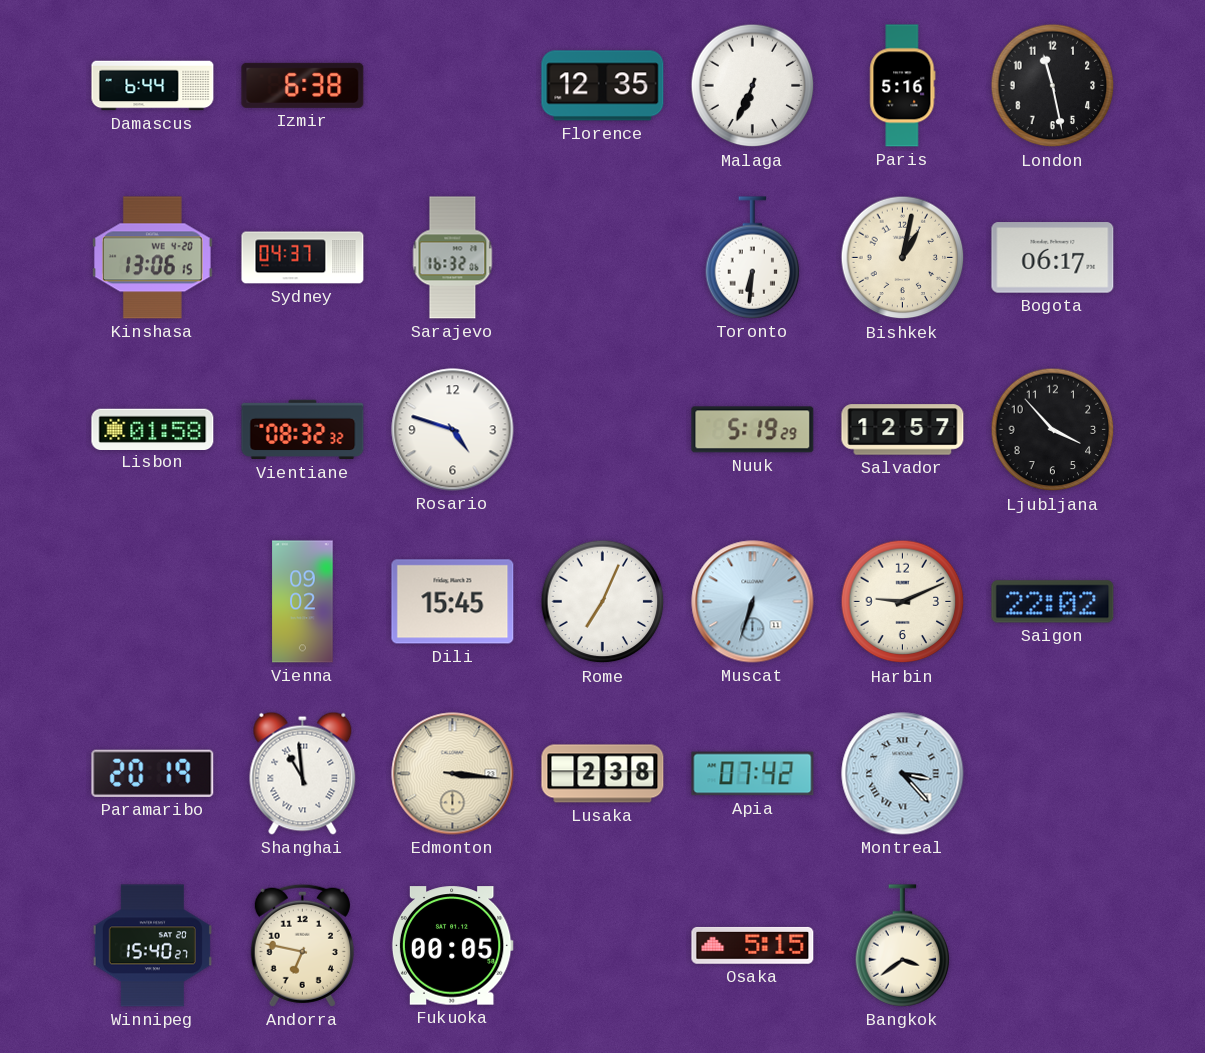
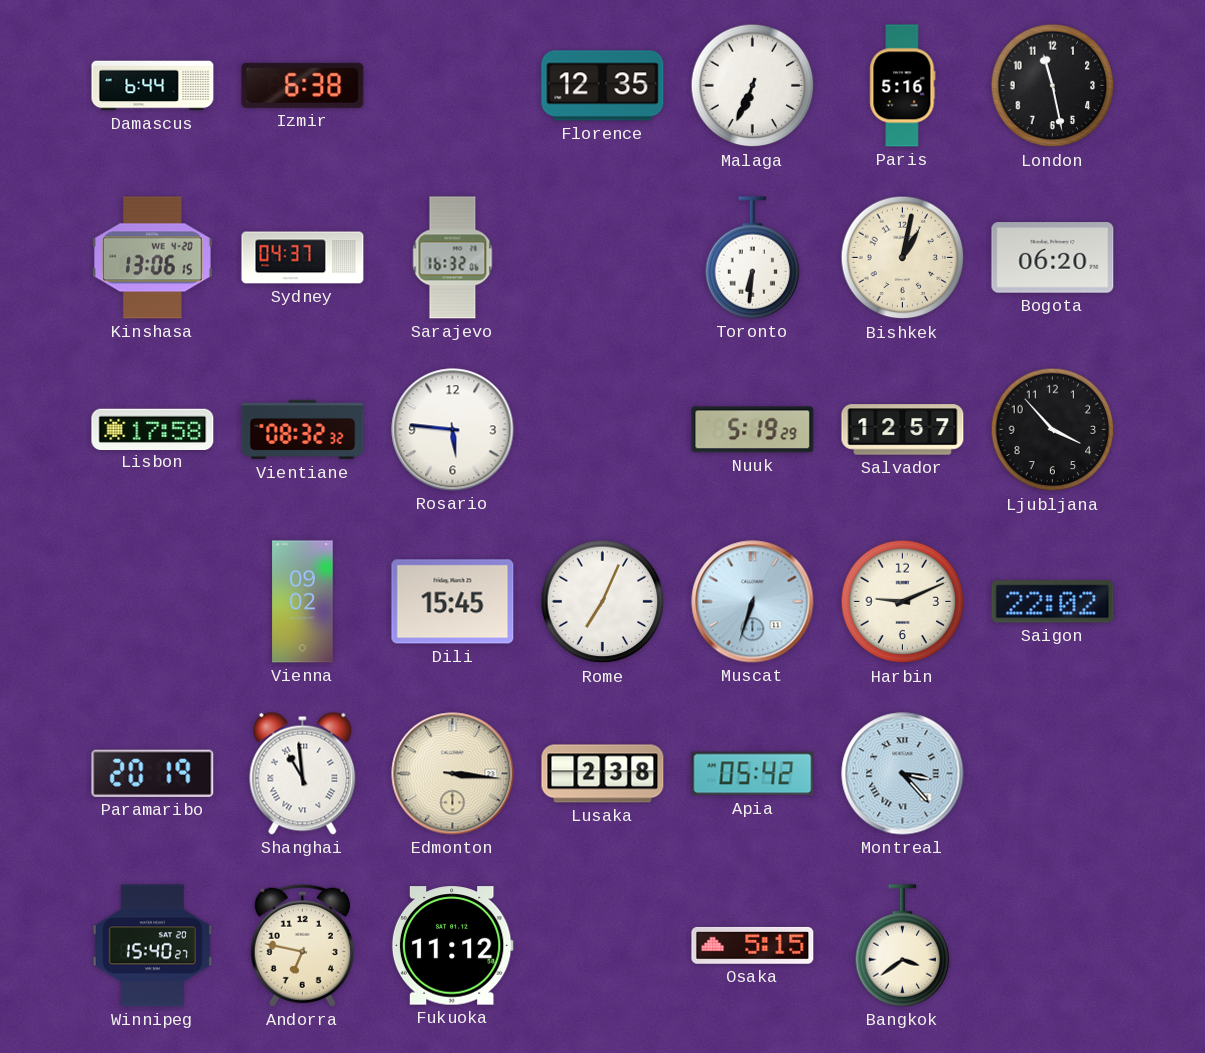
Bogota: 06:17 -> 06:20
Lisbon: 01:58 -> 17:58
Rosario: 4:48 -> 5:46
Apia: 07:42 -> 05:42
Fukuoka: 00:05 -> 11:12
